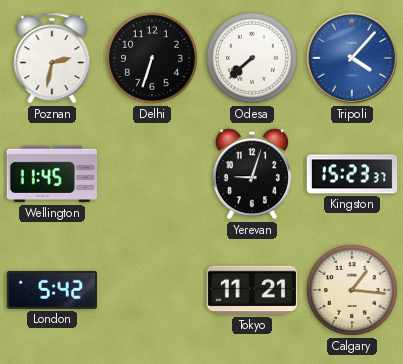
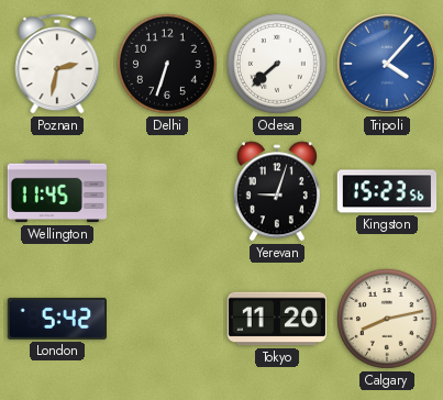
Kingston: 15:23:37 -> 15:23:56
Tokyo: 11:21 -> 11:20
Calgary: 1:16 -> 8:13
